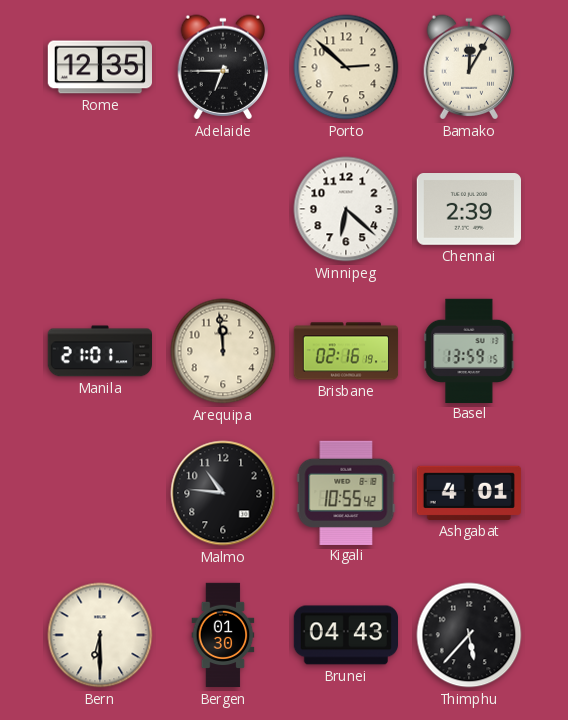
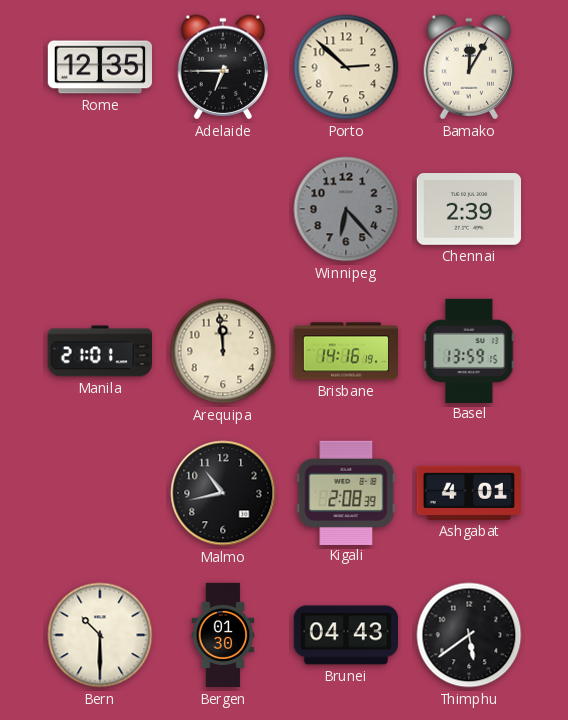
Winnipeg: 6:22 -> 6:23
Winnipeg dial: white -> grey
Brisbane: 02:16 -> 14:16
Malmo: 10:46 -> 10:43
Kigali: 10:55 -> 2:08
Bern: 6:30 -> 10:30
Thimphu: 5:37 -> 5:39
